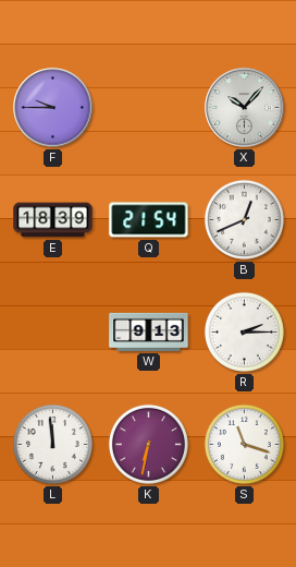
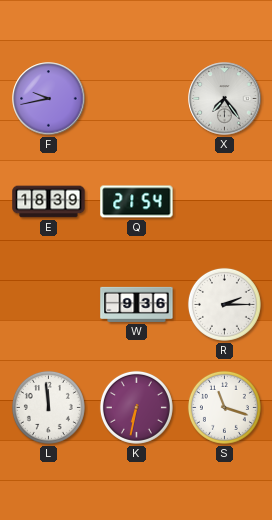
F: 9:45 -> 9:43
X: 10:07 -> 7:24
B: 12:41 -> none
W: 9:13 -> 9:36
